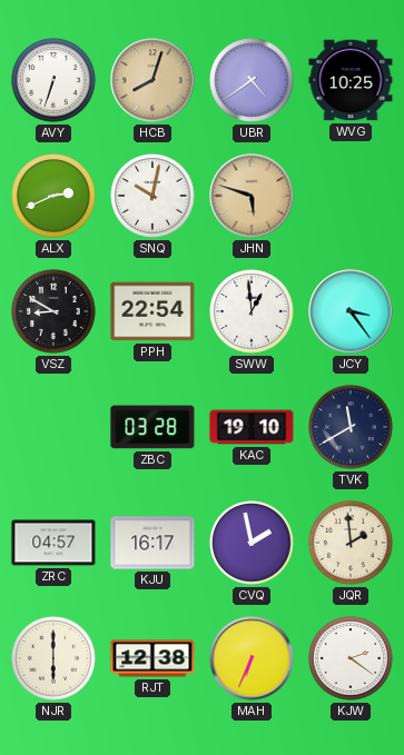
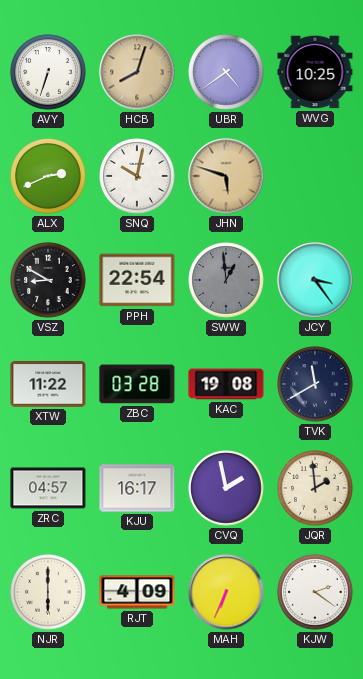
SWW dial: white -> grey
XTW: none -> 11:22
KAC: 19:10 -> 19:08
RJT: 12:38 -> 4:09
